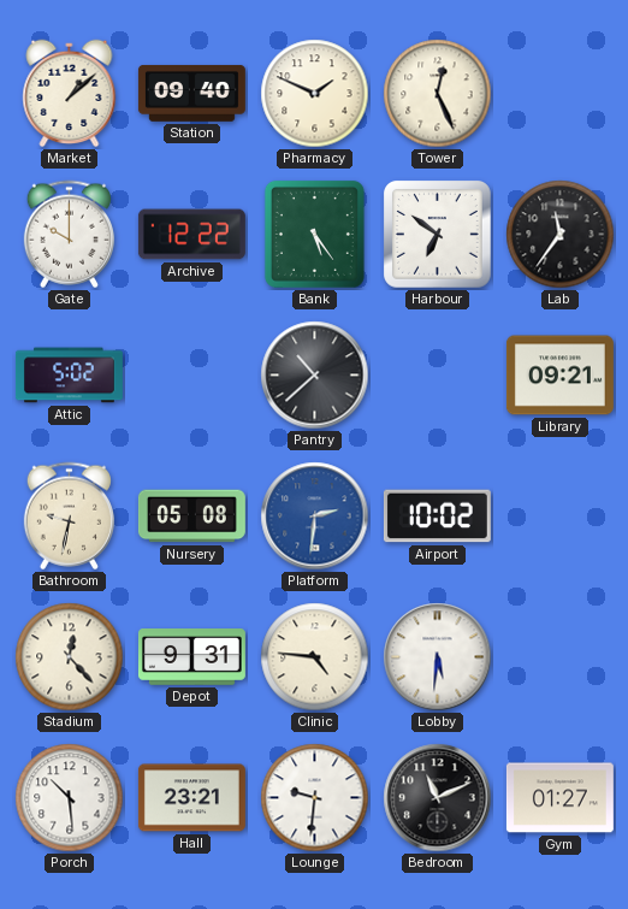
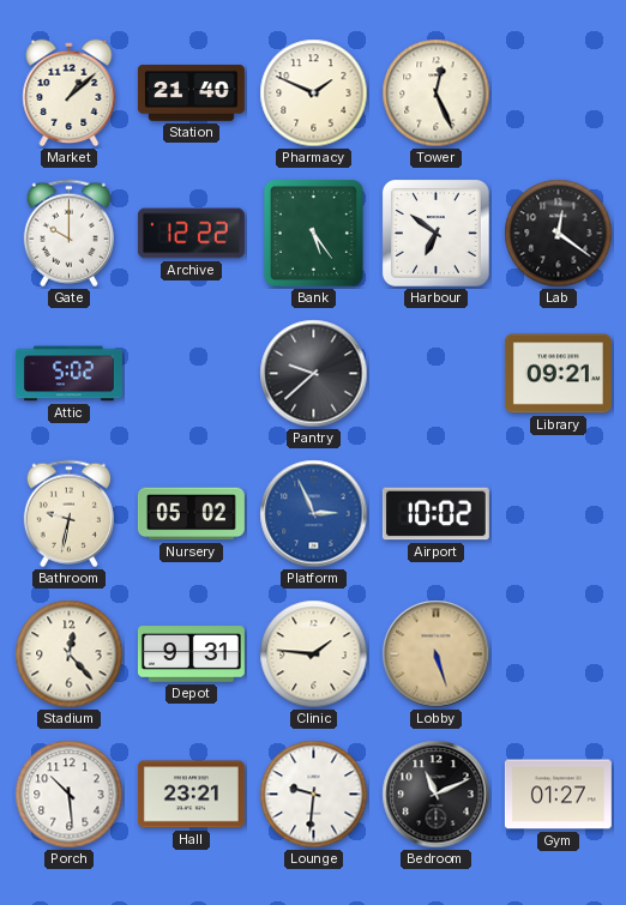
Station: 09:40 -> 21:40
Lab: 11:36 -> 12:21
Pantry: 10:38 -> 9:38
Nursery: 05:08 -> 05:02
Platform: 2:31 -> 2:56
Clinic: 4:46 -> 1:46
Lobby: 5:31 -> 5:27
Lobby dial: white -> champagne
